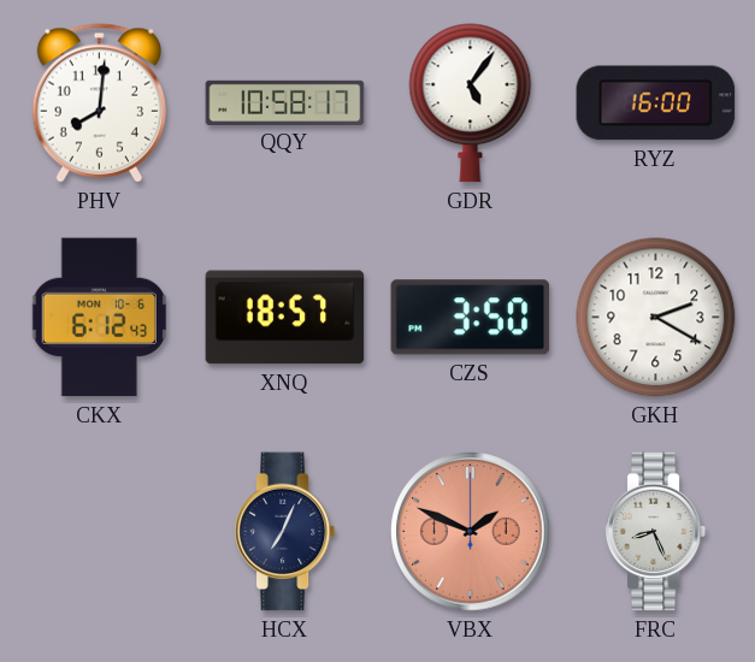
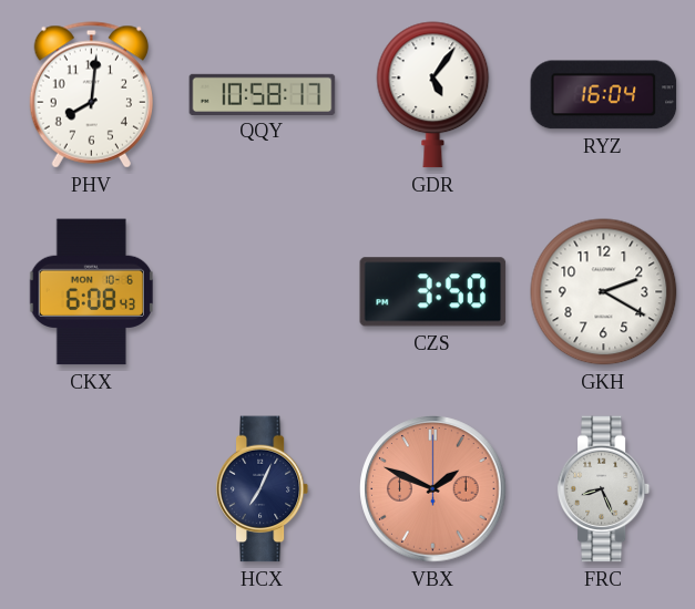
RYZ: 16:00 -> 16:04
CKX: 6:12 -> 6:08
XNQ: 18:57 -> none
